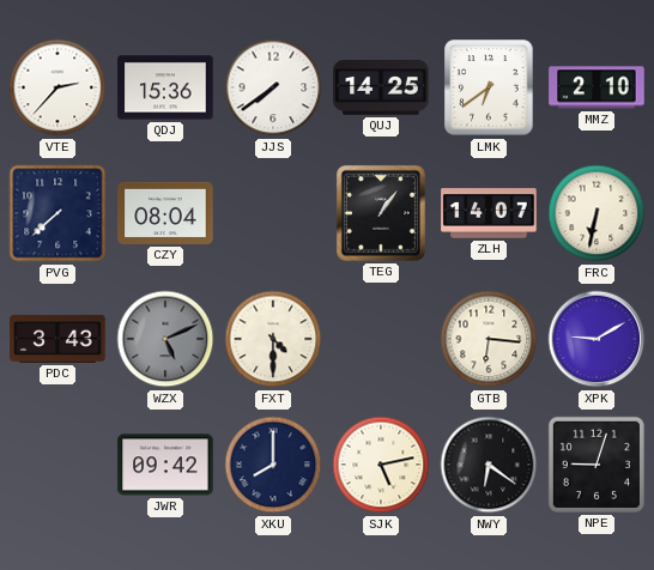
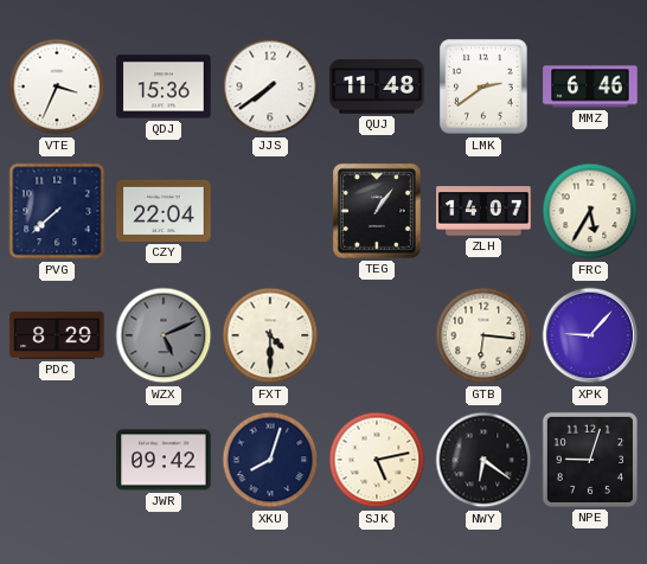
VTE: 2:37 -> 3:34
QUJ: 14:25 -> 11:48
LMK: 6:39 -> 2:39
MMZ: 2:10 -> 6:46
CZY: 08:04 -> 22:04
FRC: 6:32 -> 5:35
PDC: 3:43 -> 8:29
XPK: 9:10 -> 9:07
XKU: 8:00 -> 8:03
